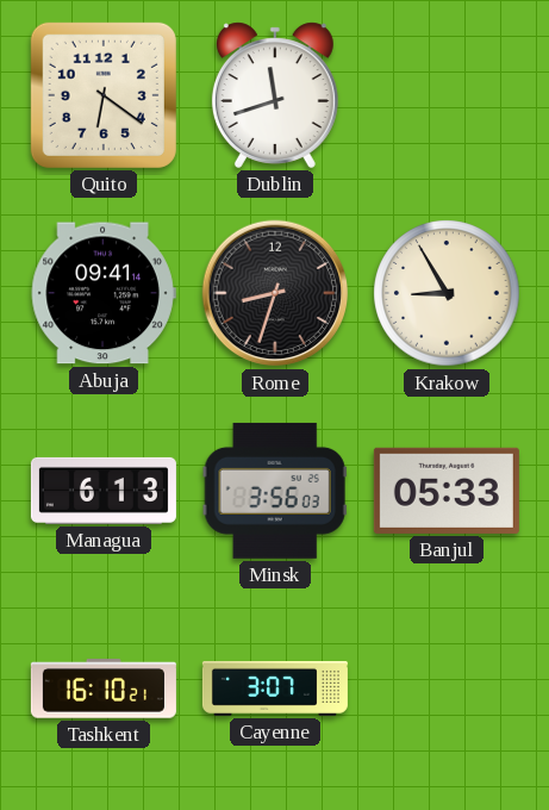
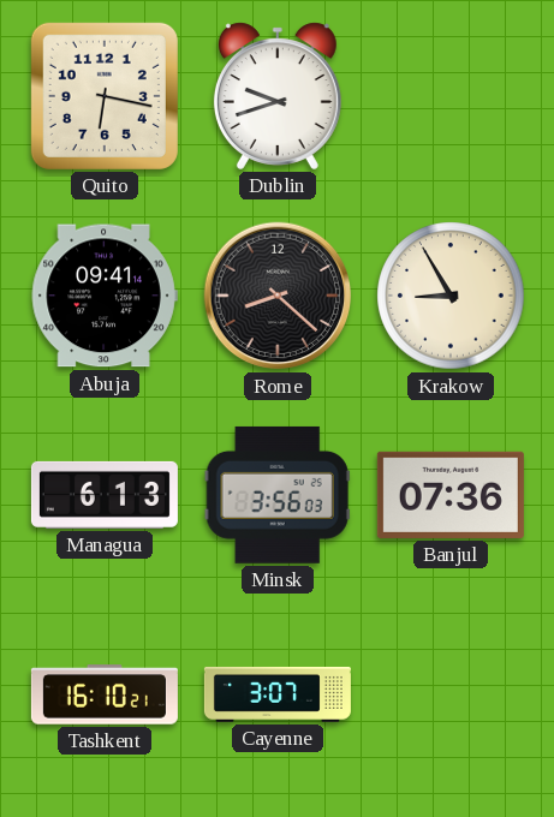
Quito: 6:21 -> 6:17
Dublin: 11:42 -> 9:42
Rome: 8:33 -> 8:22
Banjul: 05:33 -> 07:36
